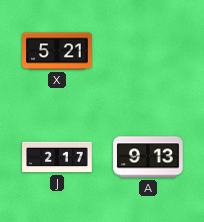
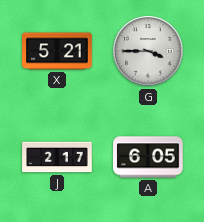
G: none -> 3:45
A: 9:13 -> 6:05
